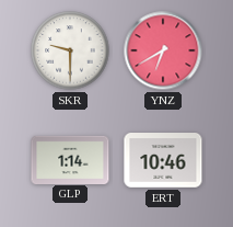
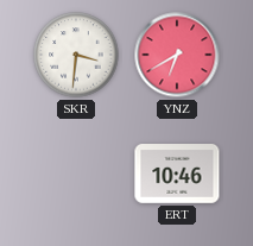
SKR: 9:30 -> 3:31
GLP: 1:14 -> none
